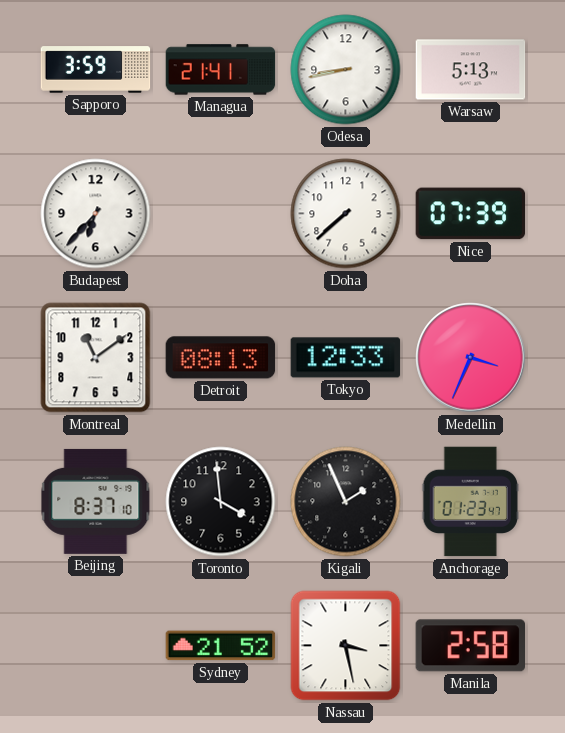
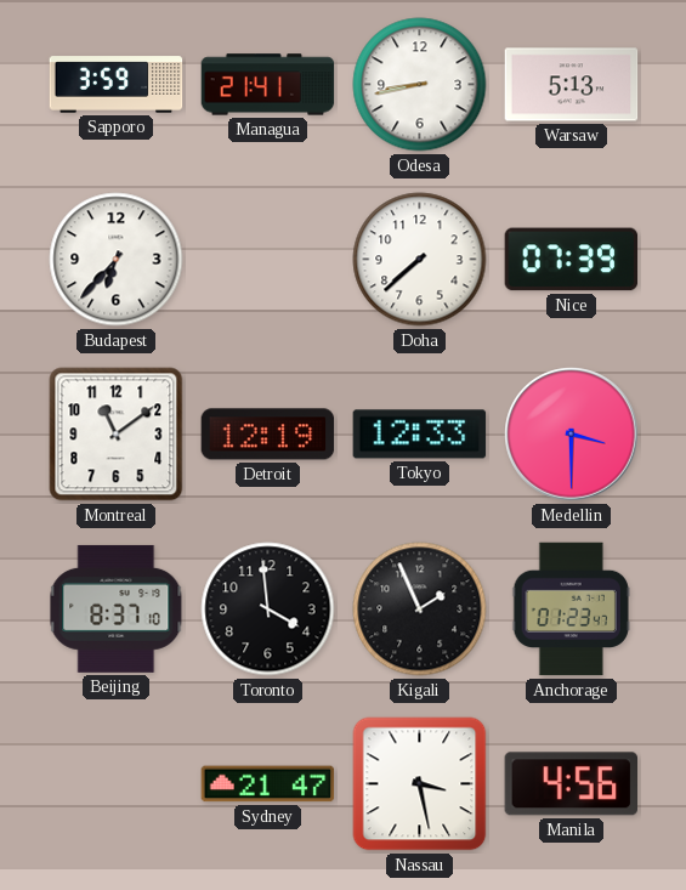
Detroit: 08:13 -> 12:19
Medellin: 3:34 -> 3:30
Sydney: 21:52 -> 21:47
Manila: 2:58 -> 4:56
